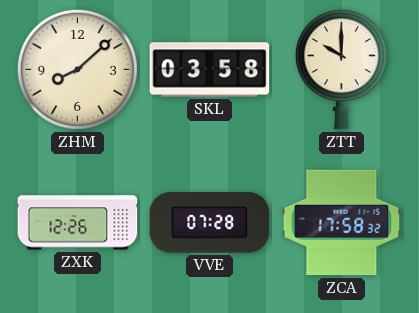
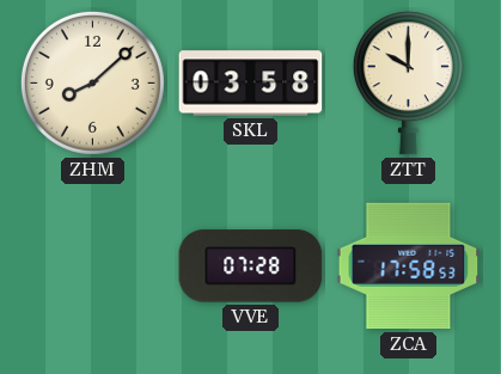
ZXK: 12:26 -> none
ZCA: 17:58:32 -> 17:58:53
